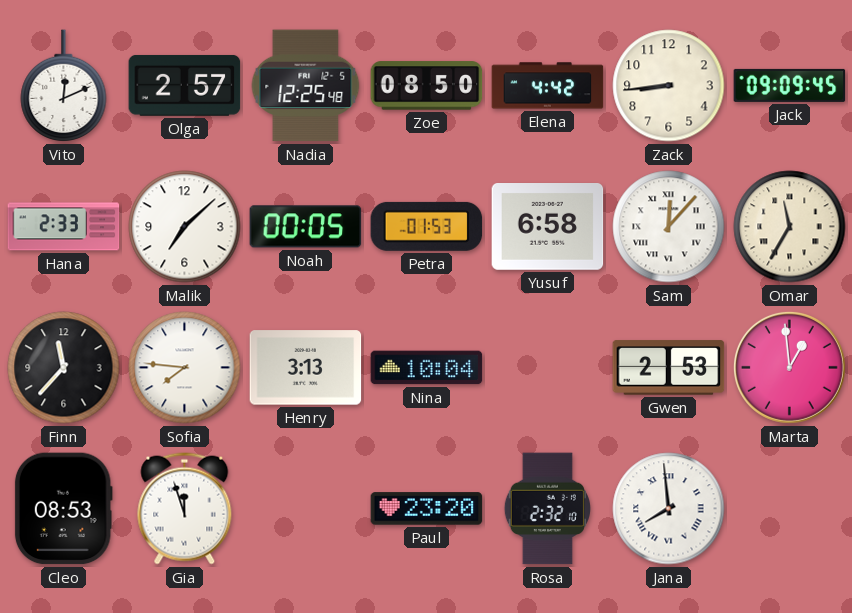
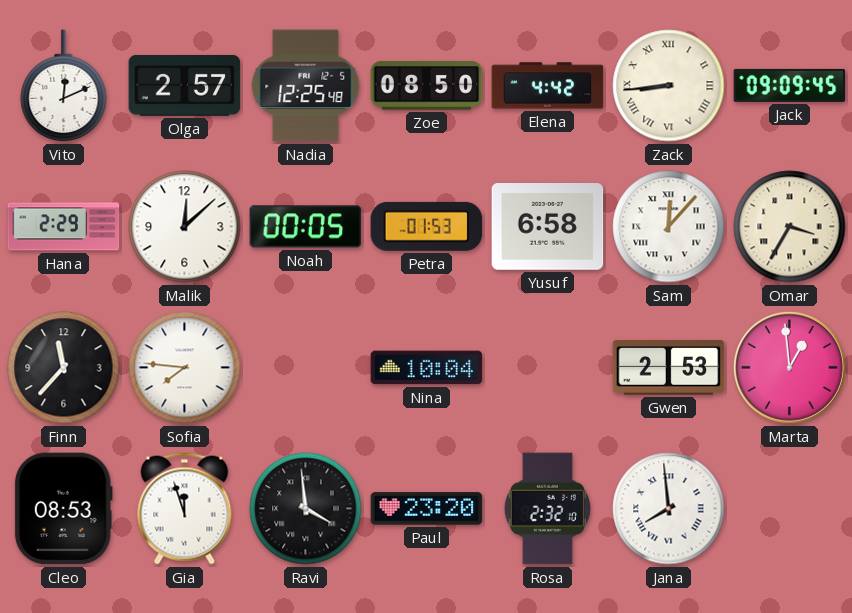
Zack numerals: Arabic -> Roman
Hana: 2:33 -> 2:29
Malik: 7:08 -> 12:08
Omar: 11:35 -> 3:35
Henry: 3:13 -> none
Ravi: none -> 3:59
